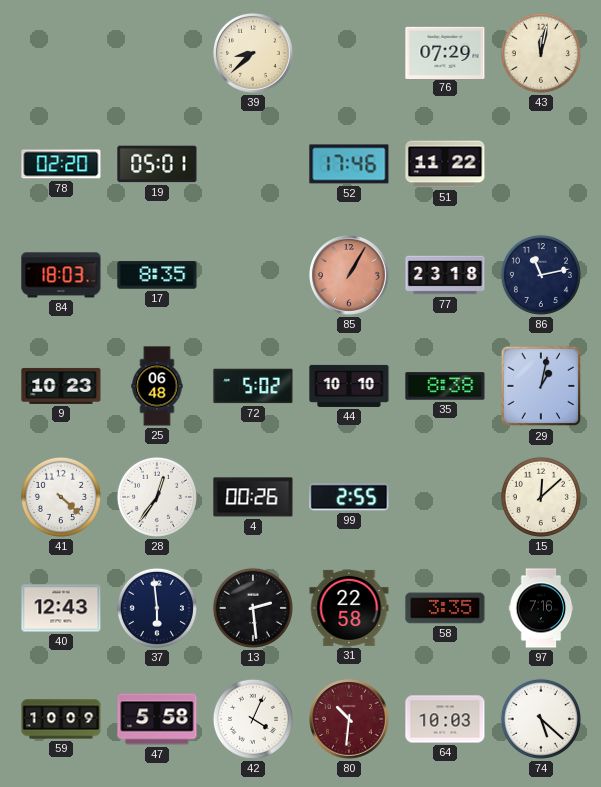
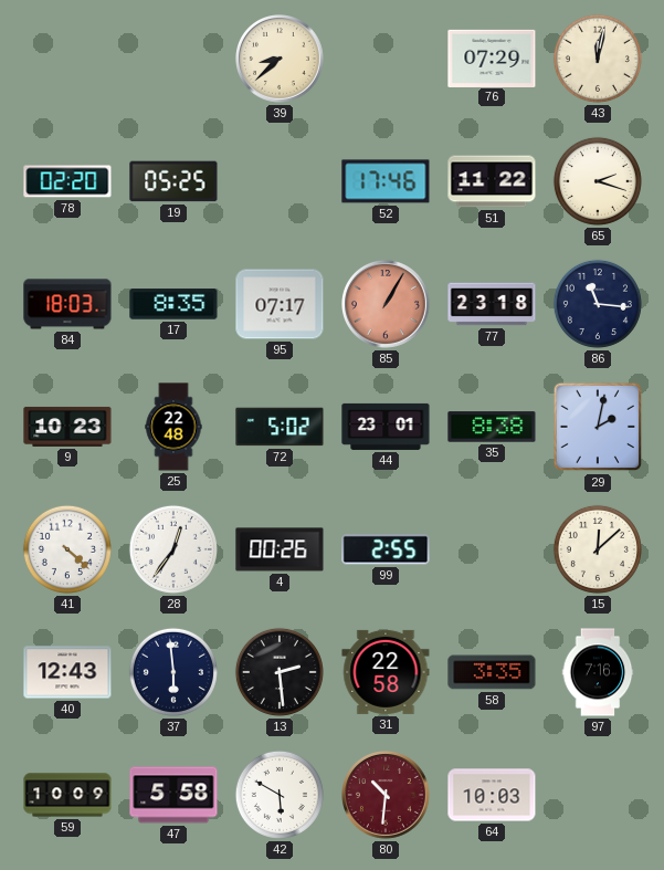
19: 05:01 -> 05:25
65: none -> 2:18
95: none -> 07:17
86: 11:13 -> 11:16
25: 06:48 -> 22:48
44: 10:10 -> 23:01
29: 1:02 -> 2:02
42: 4:04 -> 5:50
74: 5:22 -> none
